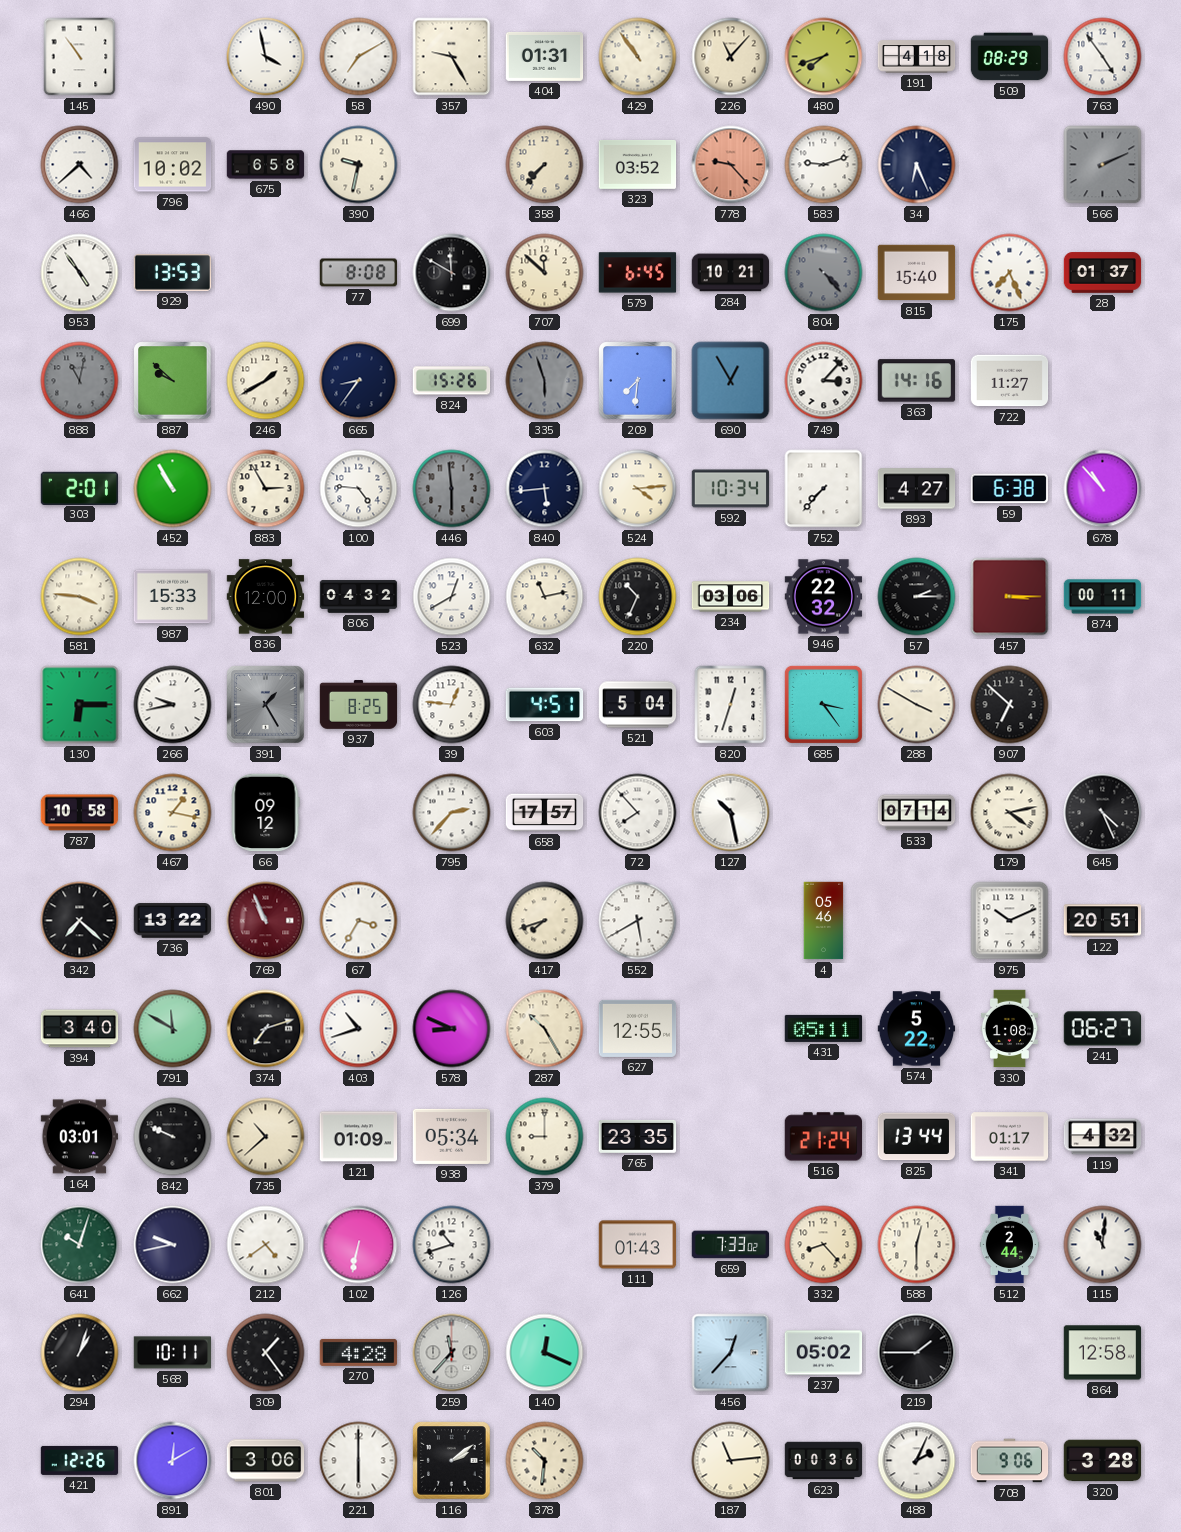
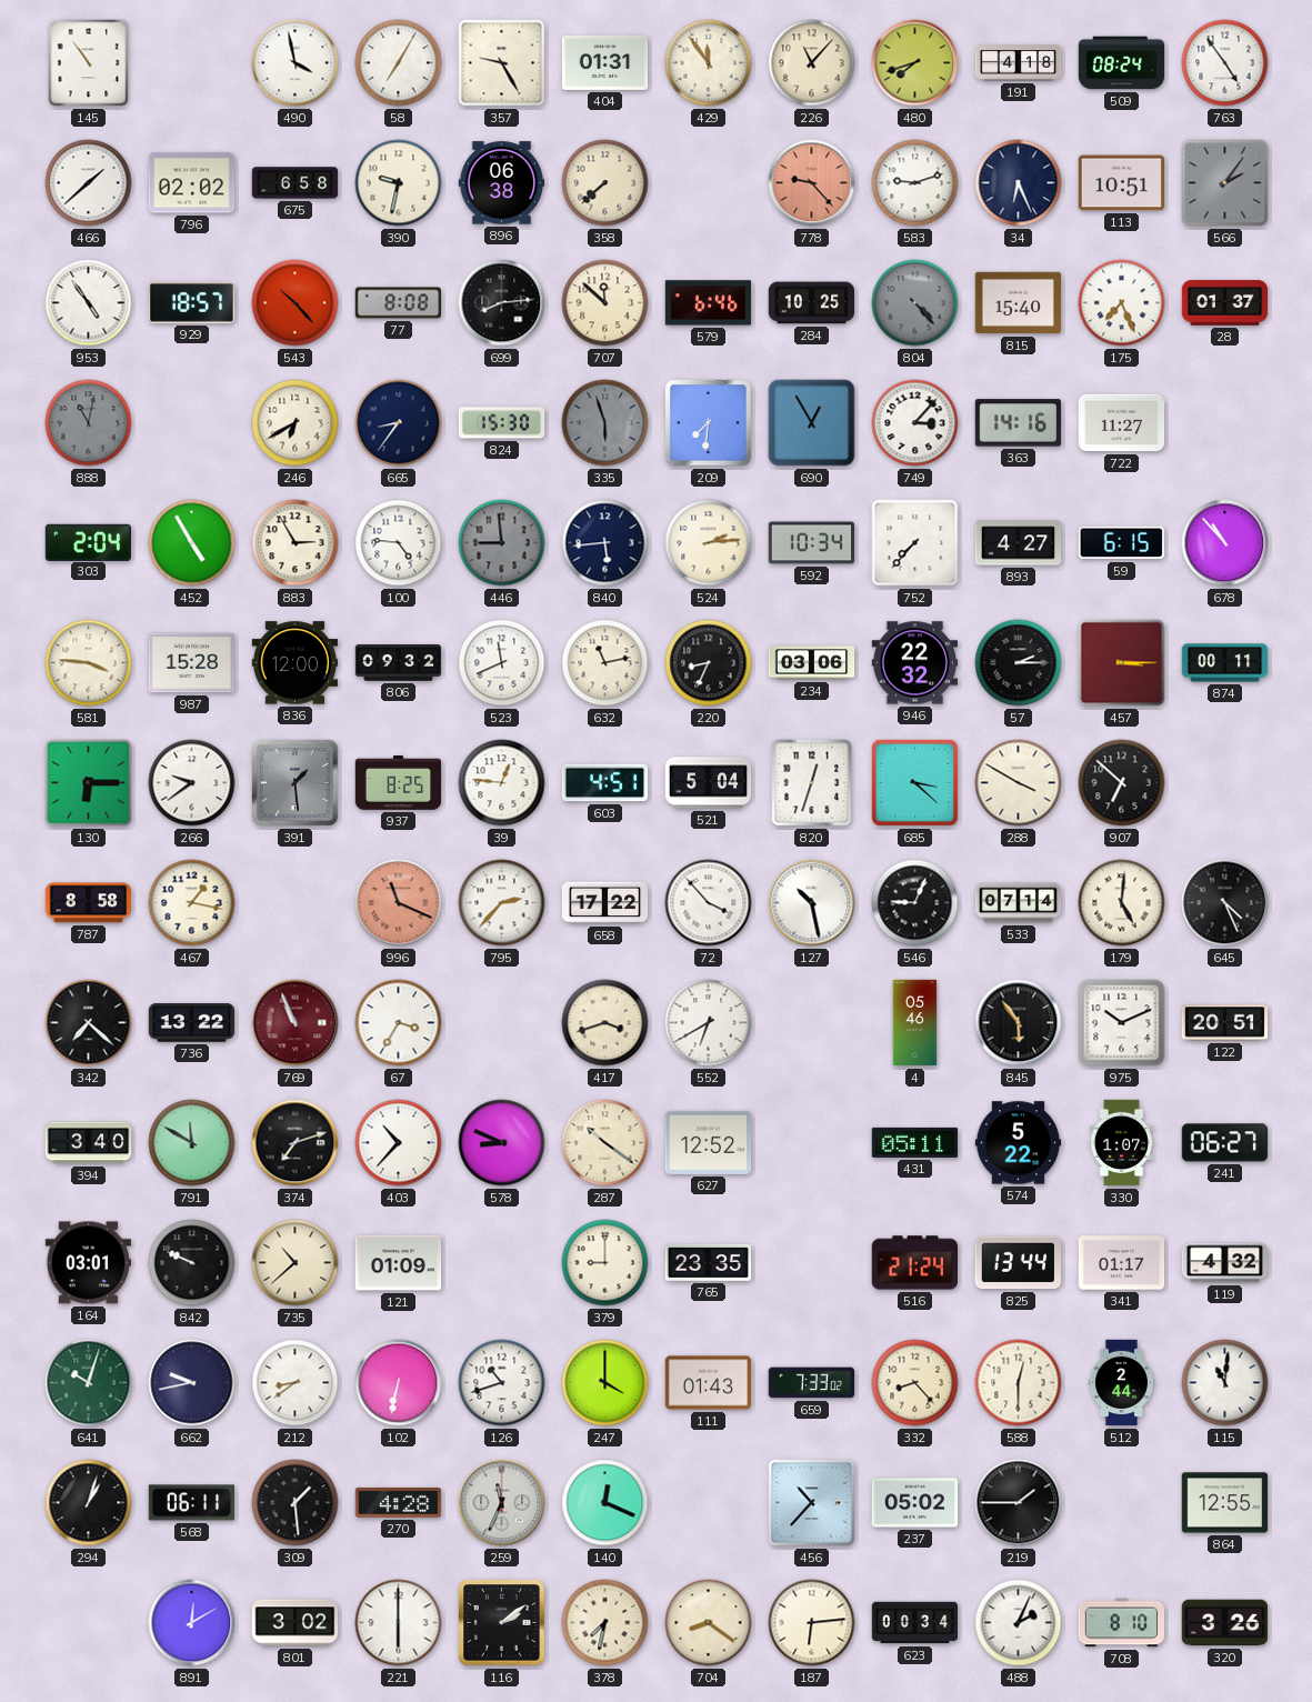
58: 7:10 -> 7:05
429: 10:54 -> 11:54
509: 08:29 -> 08:24
466: 4:38 -> 1:38
796: 10:02 -> 02:02
896: none -> 06:38
358: 7:37 -> 7:38
323: 03:52 -> none
113: none -> 10:51
566: 2:11 -> 2:06
929: 13:53 -> 18:57
543: none -> 10:23
699: 11:50 -> 8:14
579: 6:45 -> 6:46
284: 10:21 -> 10:25
887: 9:52 -> none
246: 1:40 -> 6:40
824: 15:26 -> 15:30
303: 2:01 -> 2:04
452: 10:55 -> 4:55
446: 5:59 -> 8:59
524: 4:14 -> 2:14
59: 6:38 -> 6:15
987: 15:33 -> 15:28
806: 04:32 -> 09:32
523: 12:40 -> 11:41
220: 10:34 -> 8:34
266: 9:43 -> 9:39
391: 1:25 -> 1:29
685: 3:24 -> 3:22
787: 10:58 -> 8:58
66: 09:12 -> none
996: none -> 11:19
658: 17:57 -> 17:22
72: 7:53 -> 3:53
546: none -> 9:04
179: 4:13 -> 5:01
417: 7:42 -> 3:42
552: 5:40 -> 6:40
845: none -> 5:54
403: 10:42 -> 10:37
287: 10:25 -> 10:21
627: 12:55 -> 12:52
330: 1:08 -> 1:07
938: 05:34 -> none
212: 4:39 -> 8:39
247: none -> 4:00
568: 10:11 -> 06:11
309: 1:24 -> 1:29
259: 11:37 -> 11:34
456: 12:37 -> 10:37
864: 12:58 -> 12:55
421: 12:26 -> none
801: 3:06 -> 3:02
378: 10:31 -> 7:32
704: none -> 8:21
187: 11:14 -> 6:14
623: 00:36 -> 00:34
708: 9:06 -> 8:10
320: 3:28 -> 3:26
